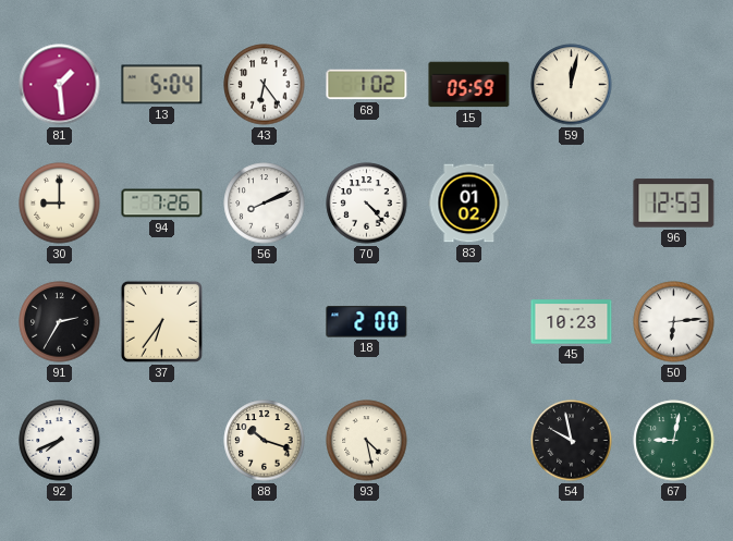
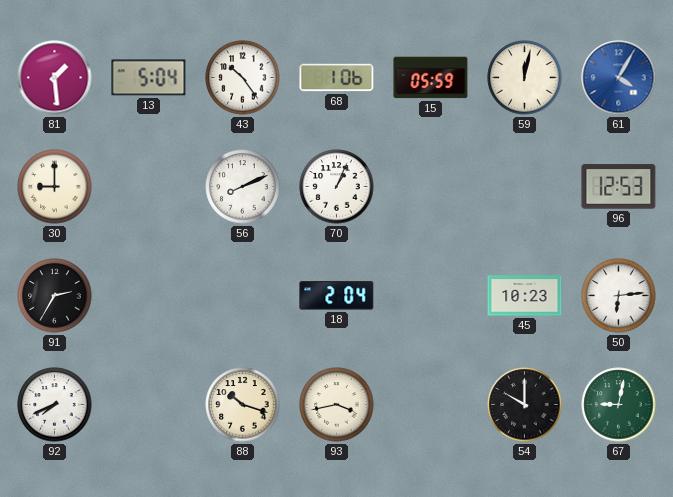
43: 6:24 -> 10:24
68: 1:02 -> 1:06
61: none -> 4:05
94: 7:26 -> none
70: 4:23 -> 1:04
83: 01:02 -> none
37: 6:36 -> none
18: 2:00 -> 2:04
93: 4:28 -> 3:43
54: 9:58 -> 10:00
